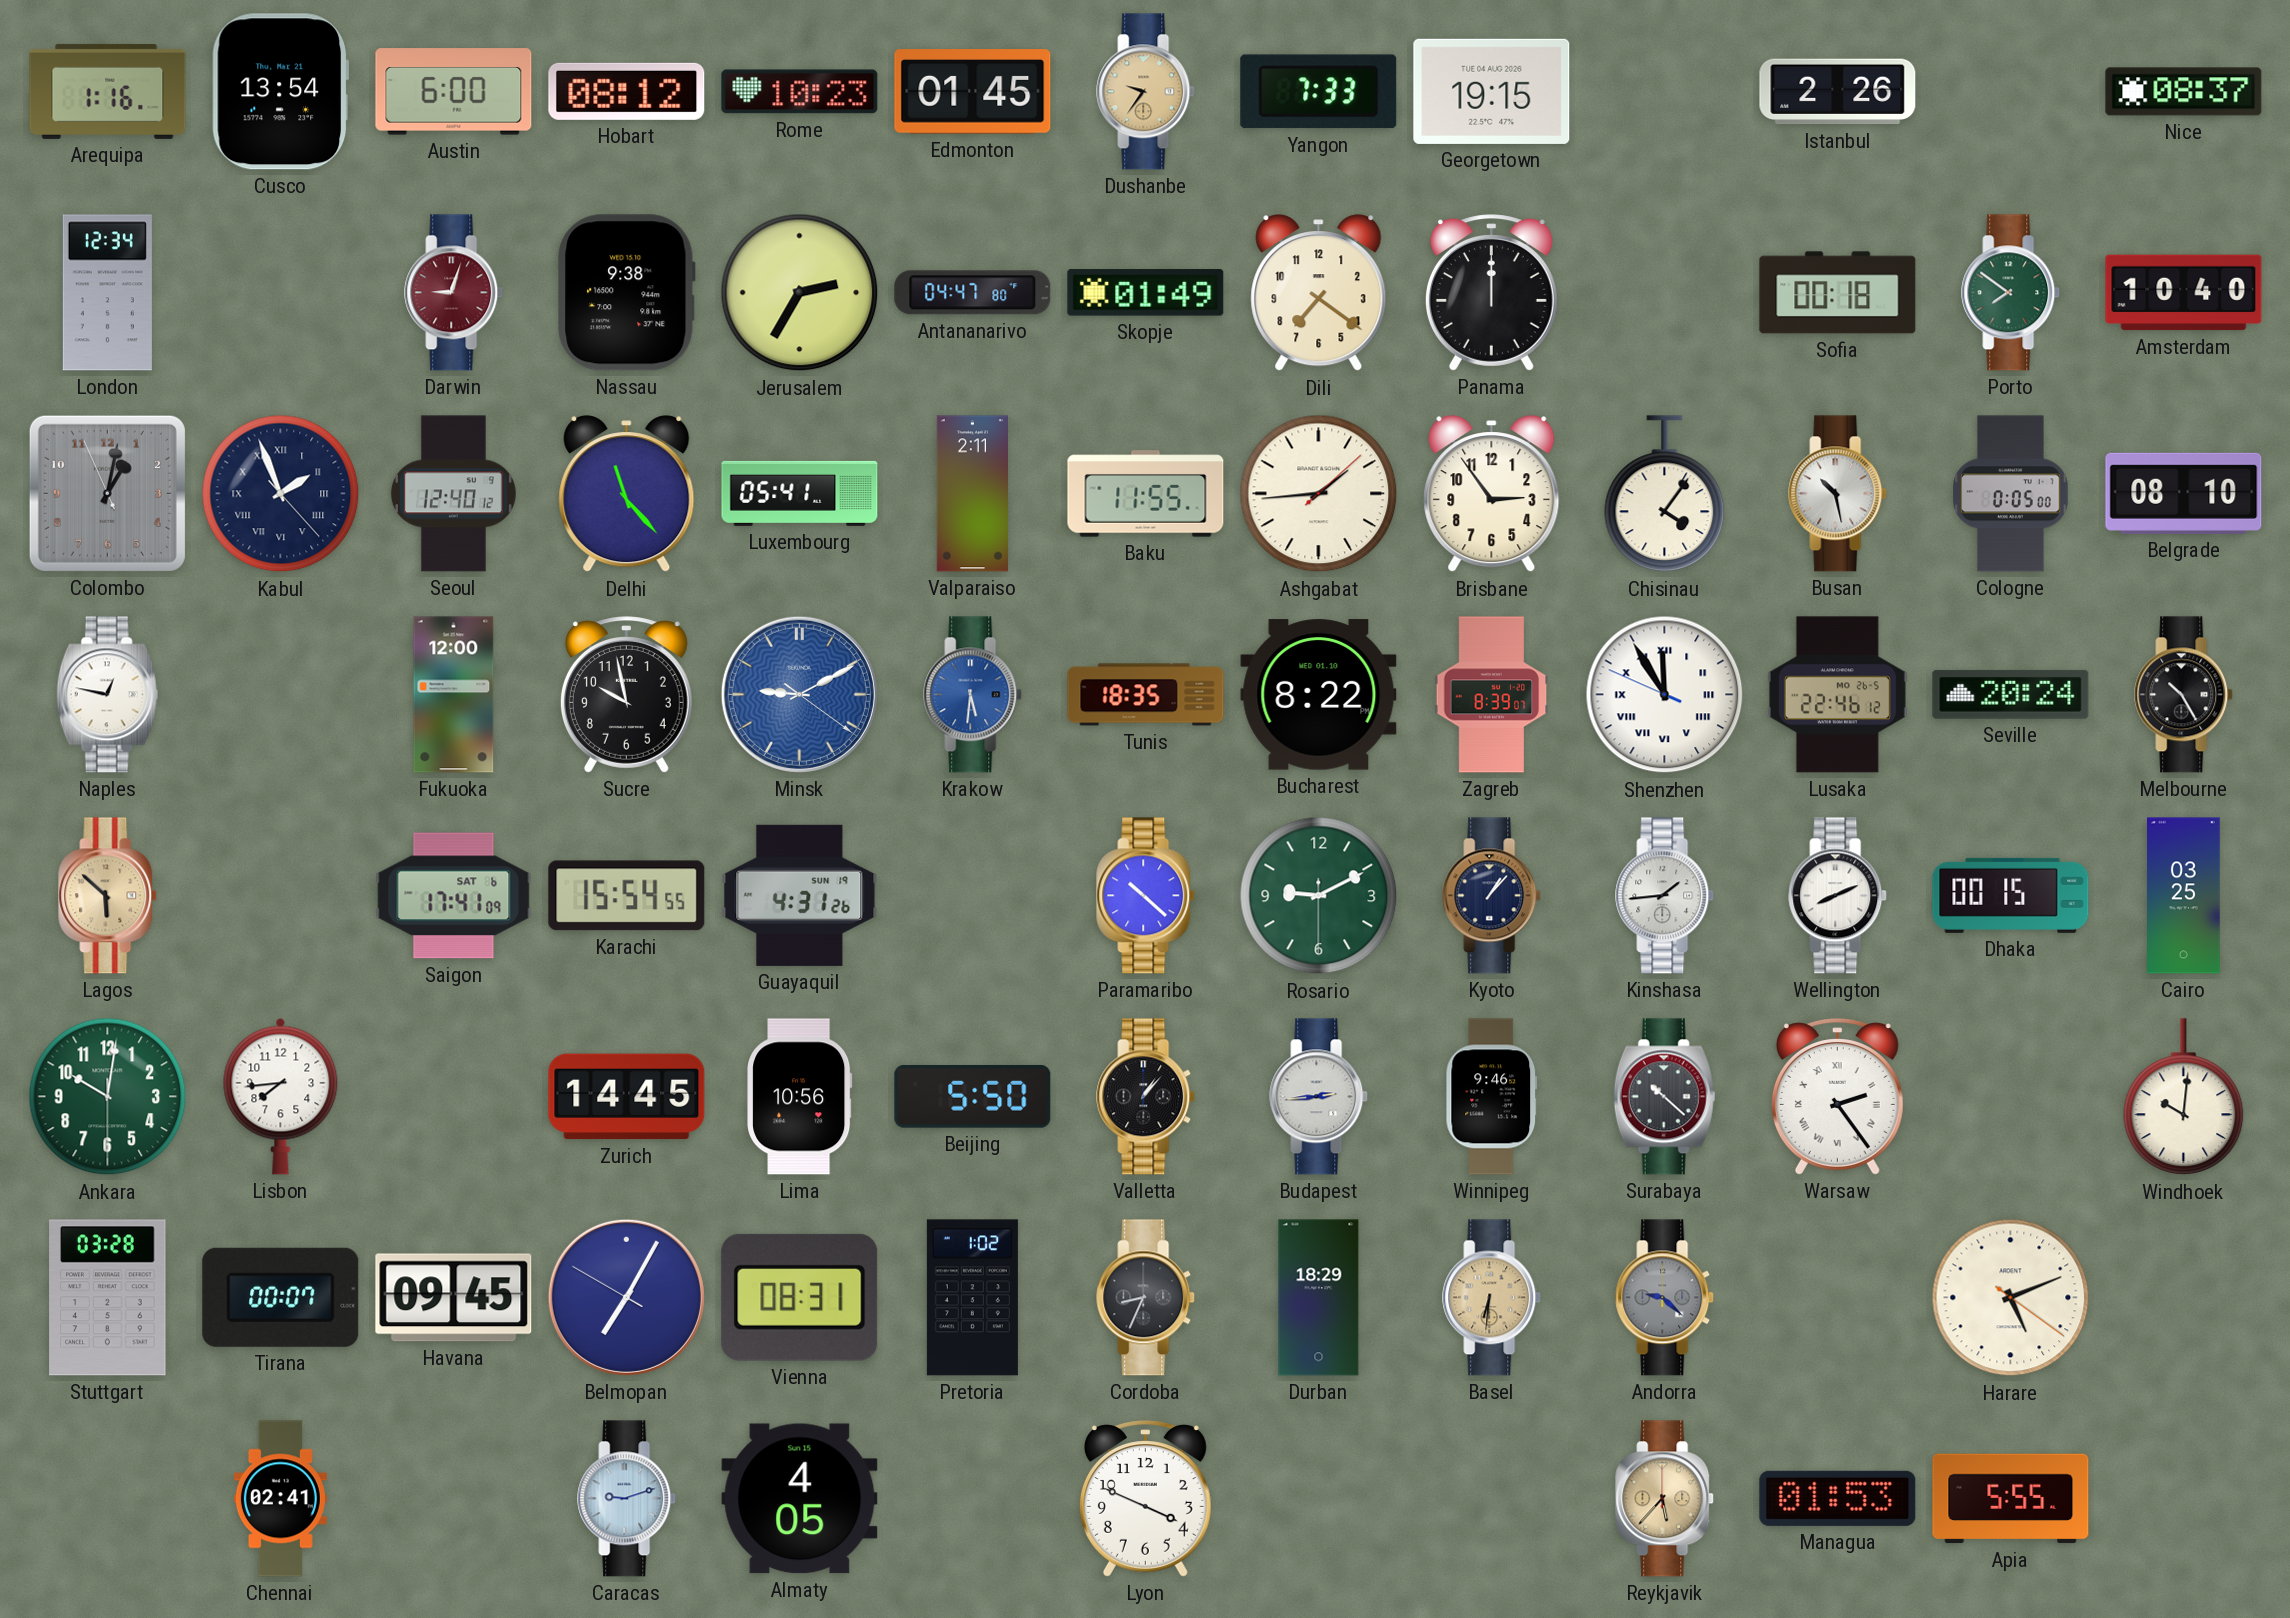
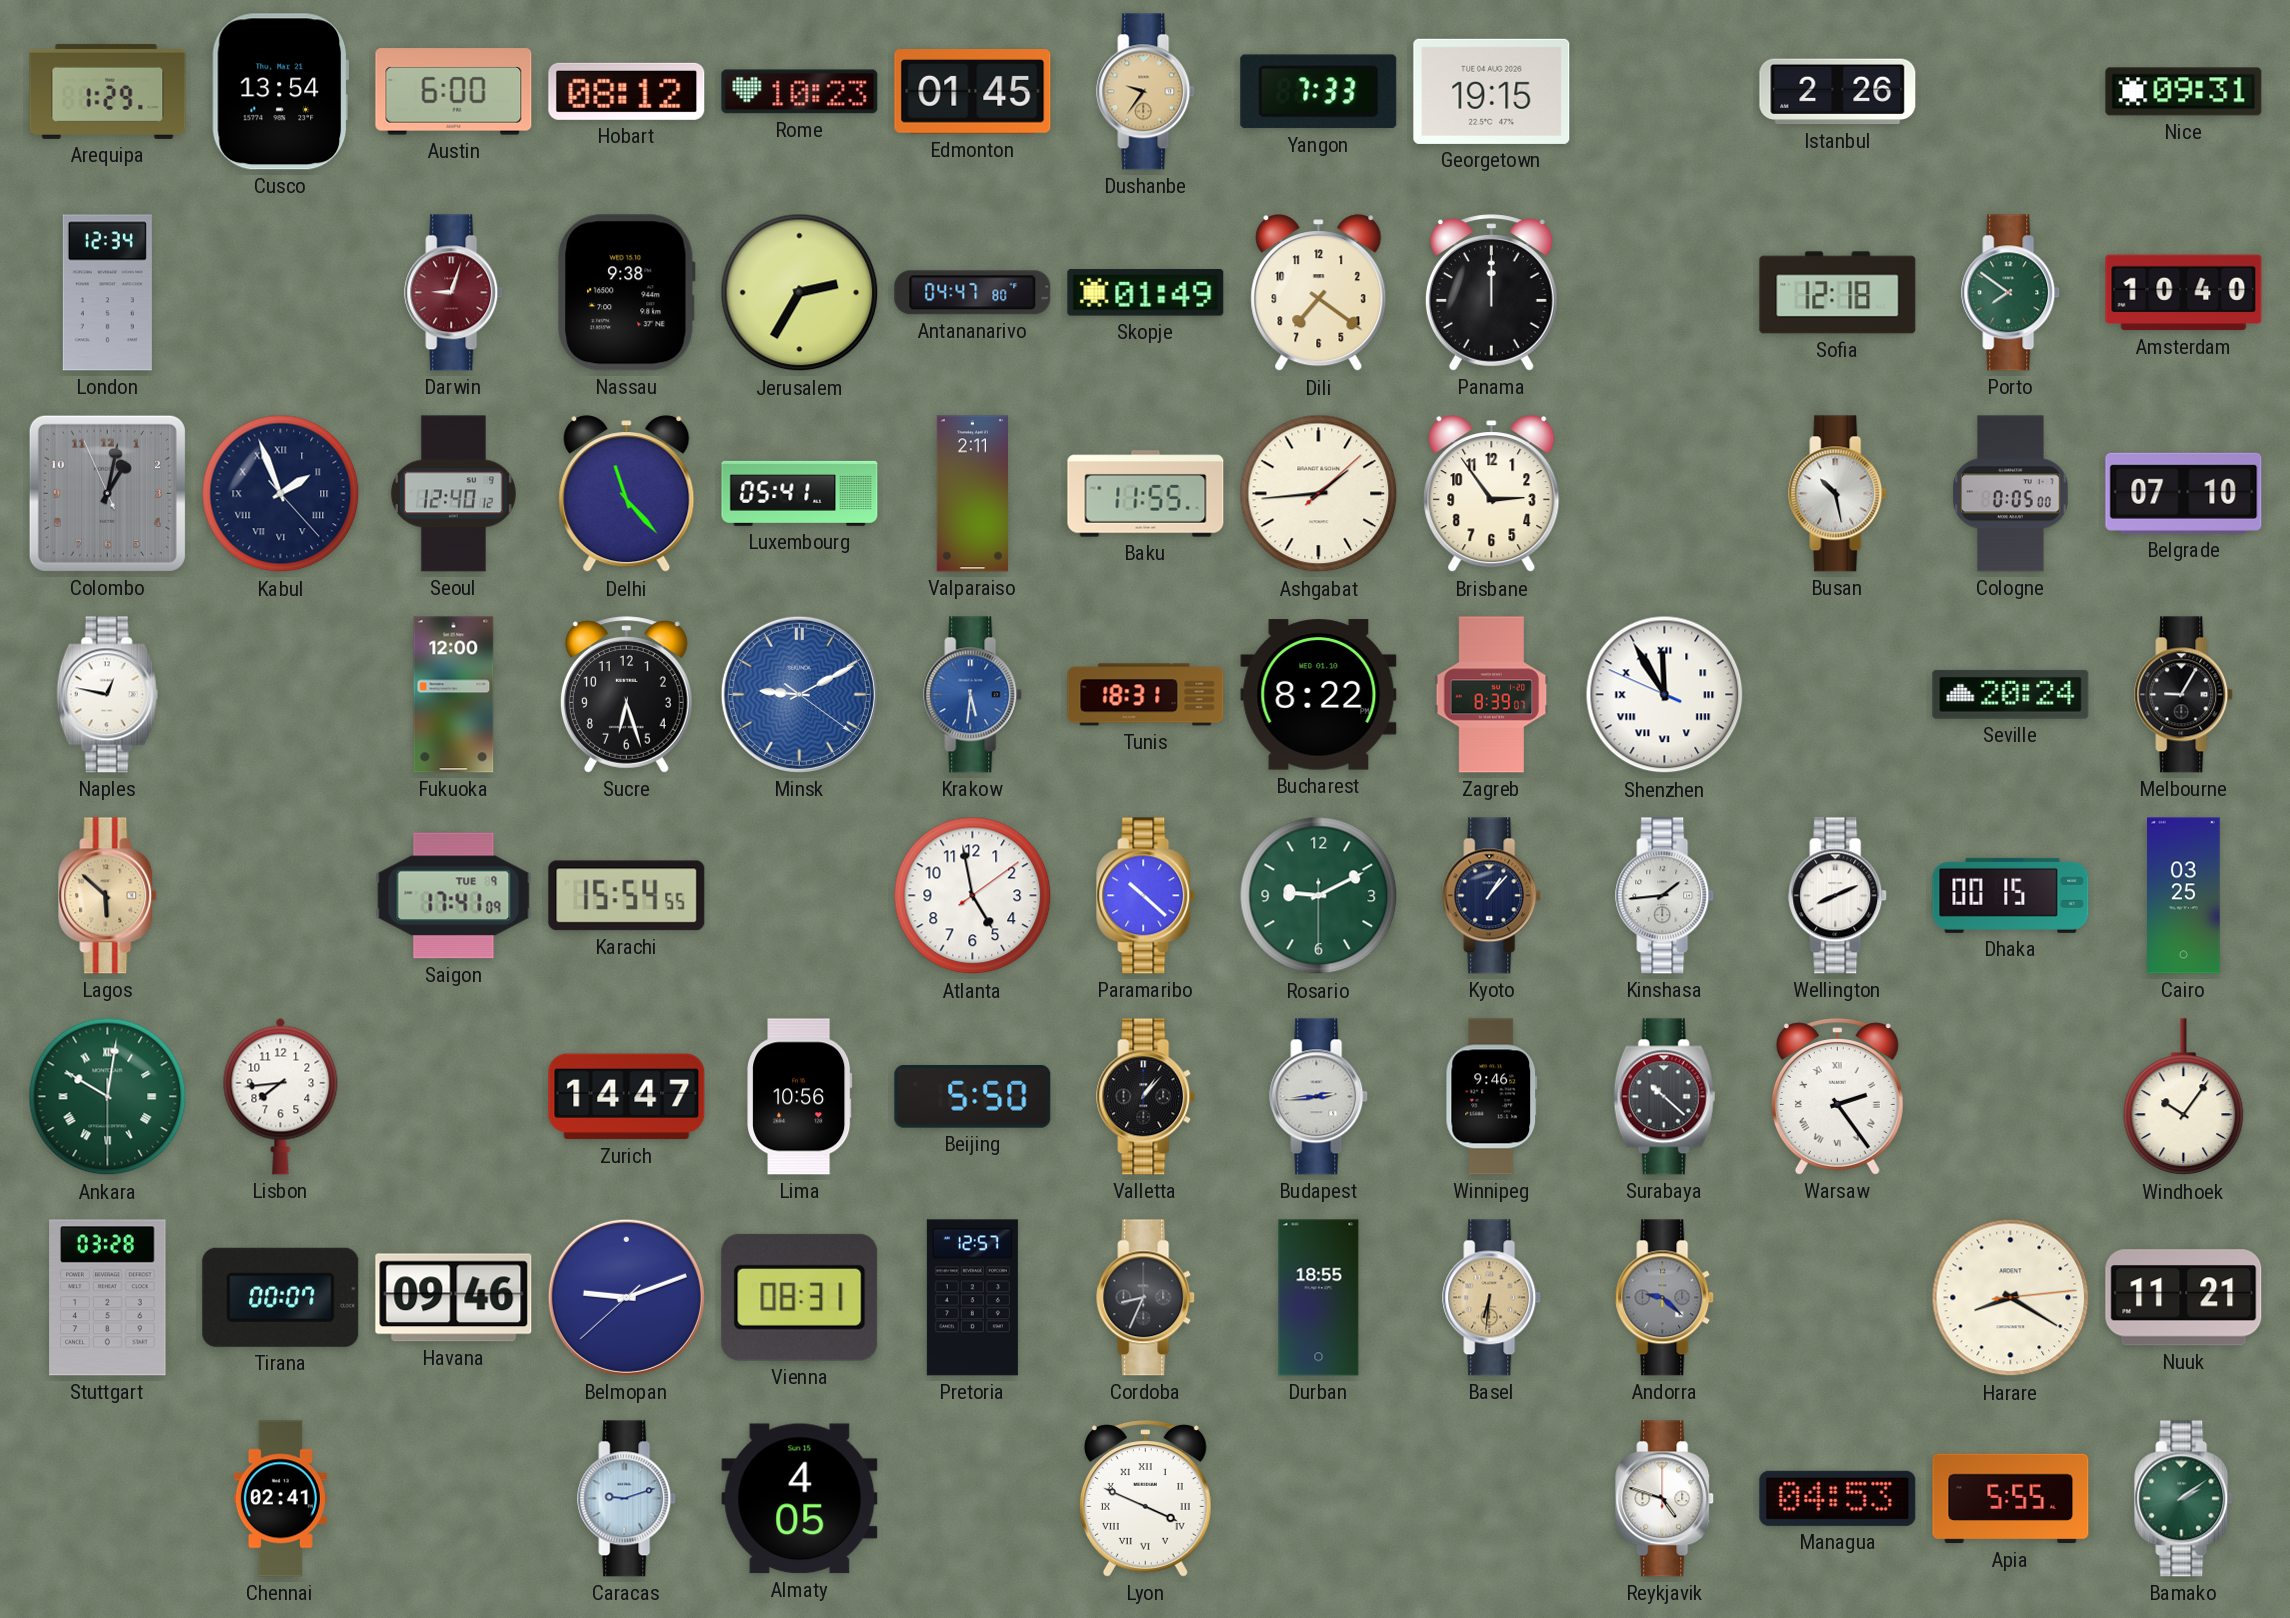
Arequipa: 1:16 -> 1:29
Nice: 08:37 -> 09:31
Sofia: 00:18 -> 12:18
Chisinau: 4:06 -> none
Belgrade: 08:10 -> 07:10
Sucre: 9:58 -> 6:27
Tunis: 18:35 -> 18:31
Lusaka: 22:46 -> none
Melbourne: 10:25 -> 9:05
Saigon date: SAT 6 -> TUE 9
Guayaquil: 4:31 -> none
Atlanta: none -> 4:58
Ankara numerals: Arabic -> Roman
Zurich: 14:45 -> 14:47
Windhoek: 10:01 -> 10:06
Havana: 09:45 -> 09:46
Belmopan: 7:04 -> 9:11
Pretoria: 1:02 -> 12:57
Durban: 18:29 -> 18:55
Harare: 5:11 -> 8:20
Nuuk: none -> 11:21
Lyon numerals: Arabic -> Roman
Reykjavik: 5:37 -> 4:48
Reykjavik dial: champagne -> white
Managua: 01:53 -> 04:53
Bamako: none -> 2:09
